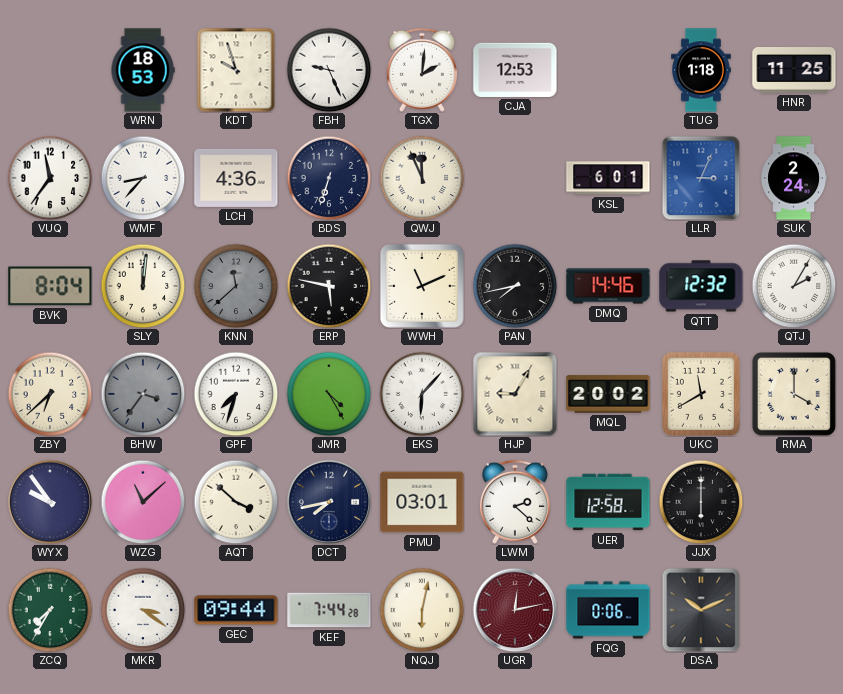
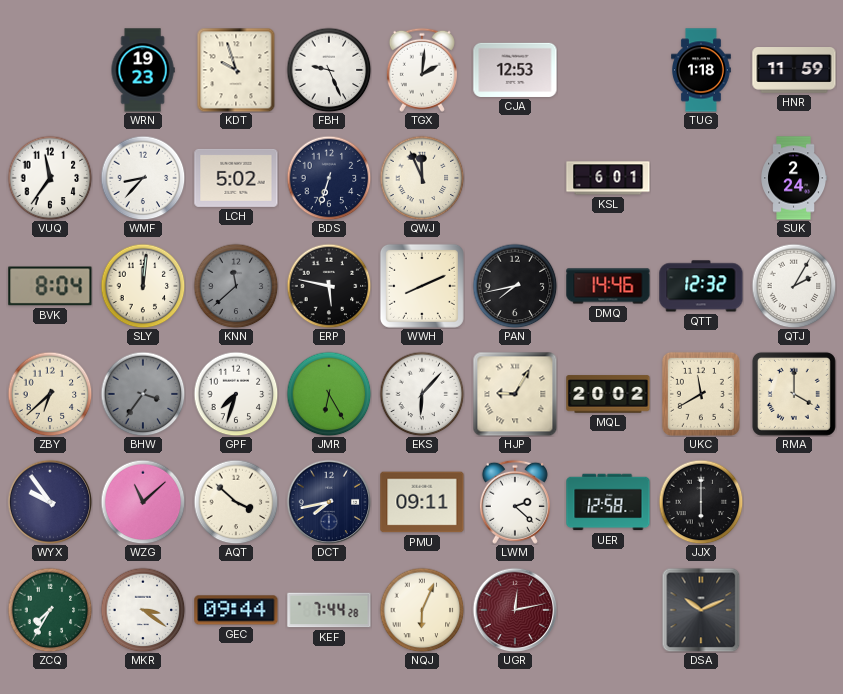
WRN: 18:53 -> 19:23
HNR: 11:25 -> 11:59
LCH: 4:36 -> 5:02
LLR: 3:04 -> none
WWH: 11:11 -> 8:11
JMR: 4:25 -> 6:25
PMU: 03:01 -> 09:11
NQJ: 6:02 -> 6:04
FQG: 0:06 -> none
